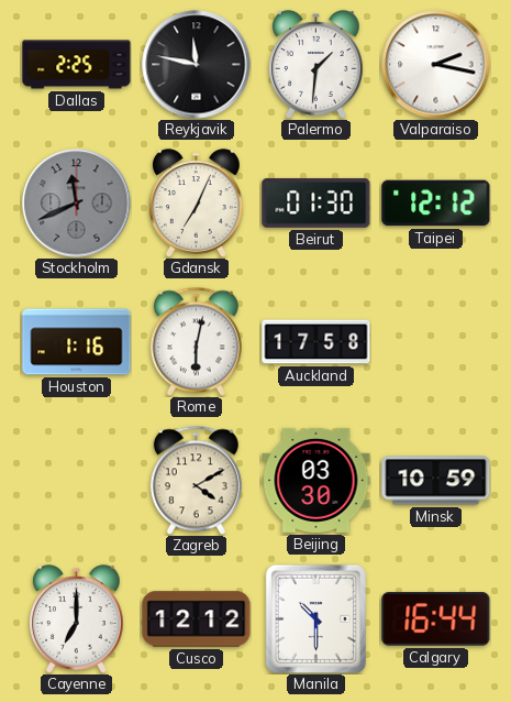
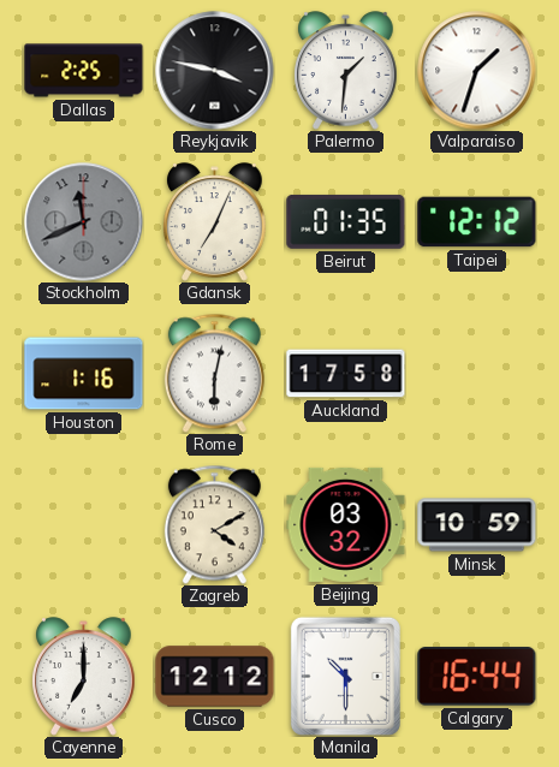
Reykjavik: 11:47 -> 3:47
Valparaiso: 2:17 -> 1:33
Beirut: 01:30 -> 01:35
Beijing: 03:30 -> 03:32
